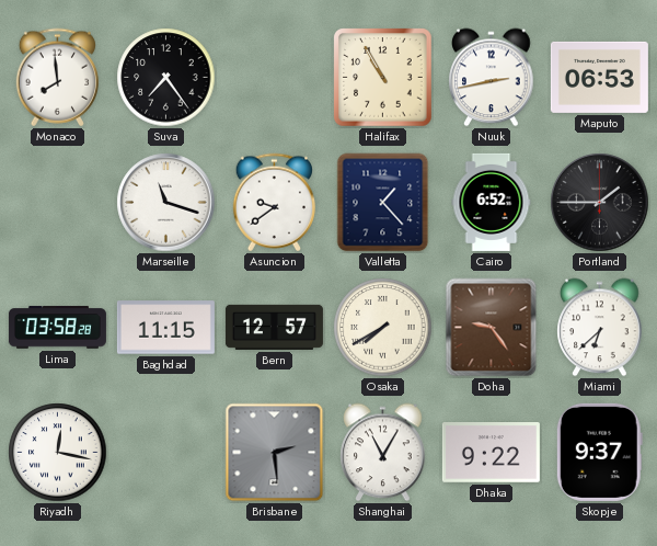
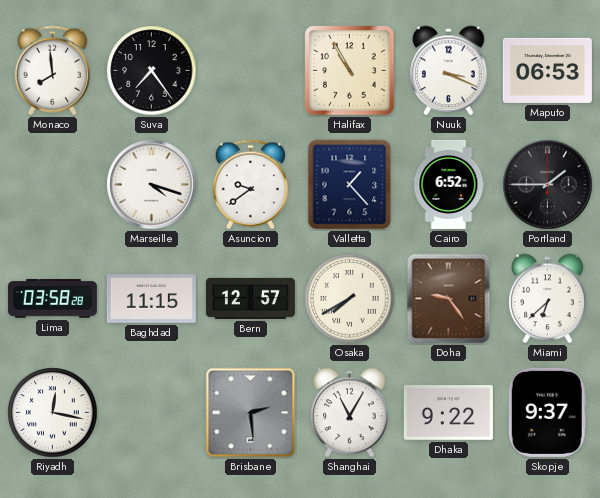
Nuuk: 2:43 -> 3:19
Marseille: 11:18 -> 4:18
